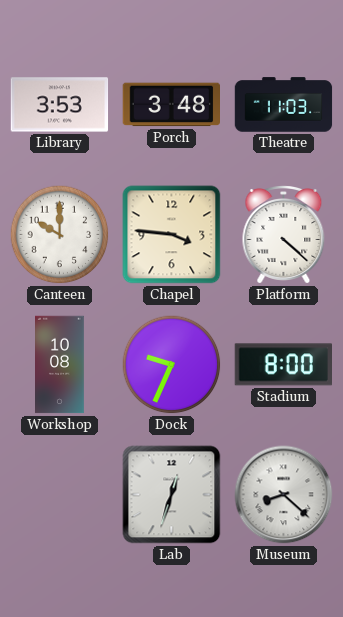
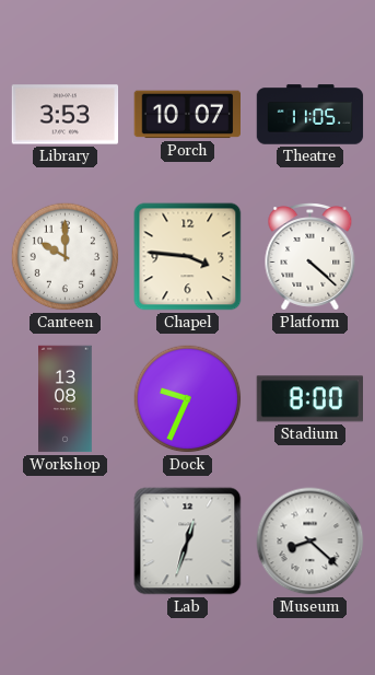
Porch: 3:48 -> 10:07
Theatre: 11:03 -> 11:05
Workshop: 10:08 -> 13:08
